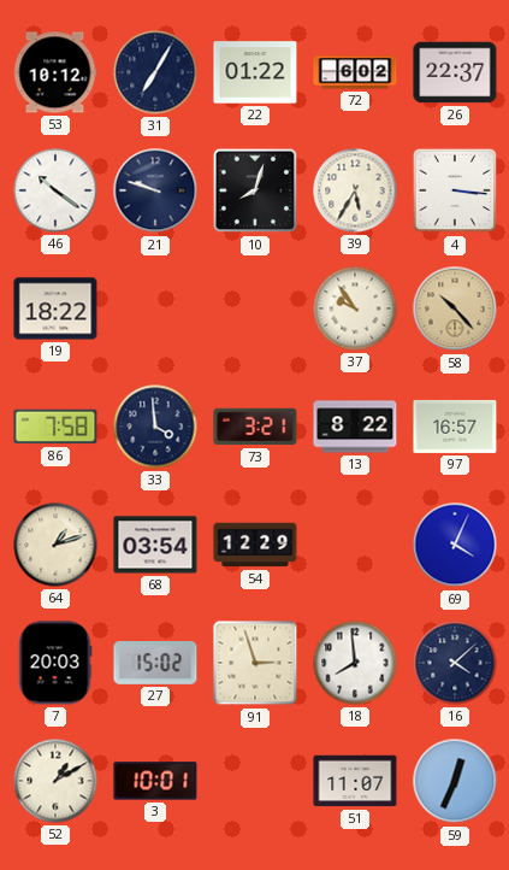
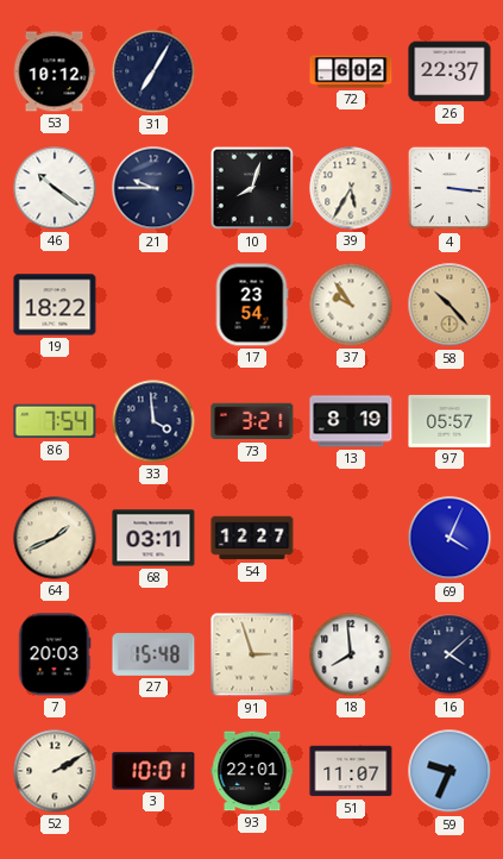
22: 01:22 -> none
21: 9:48 -> 9:45
17: none -> 23:54
86: 7:58 -> 7:54
13: 8:22 -> 8:19
97: 16:57 -> 05:57
64: 1:12 -> 1:41
68: 03:54 -> 03:11
54: 12:29 -> 12:27
27: 15:02 -> 15:48
52: 1:10 -> 2:10
93: none -> 22:01
59: 12:34 -> 9:34
